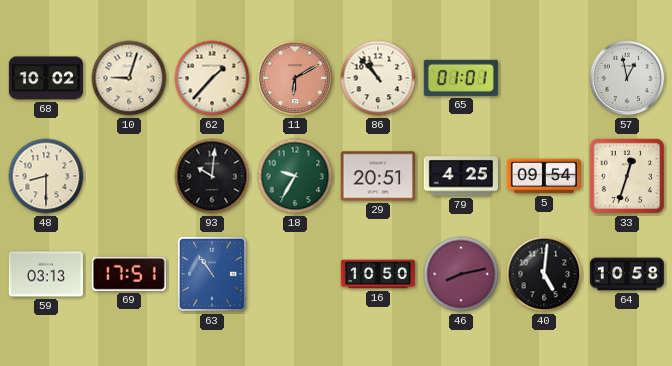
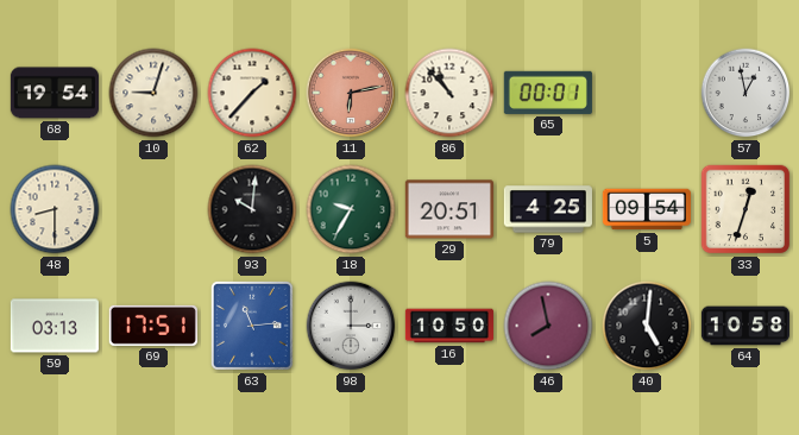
68: 10:02 -> 19:54
11: 6:10 -> 6:13
65: 01:01 -> 00:01
63: 10:54 -> 11:14
98: none -> 3:00
46: 8:13 -> 7:58
